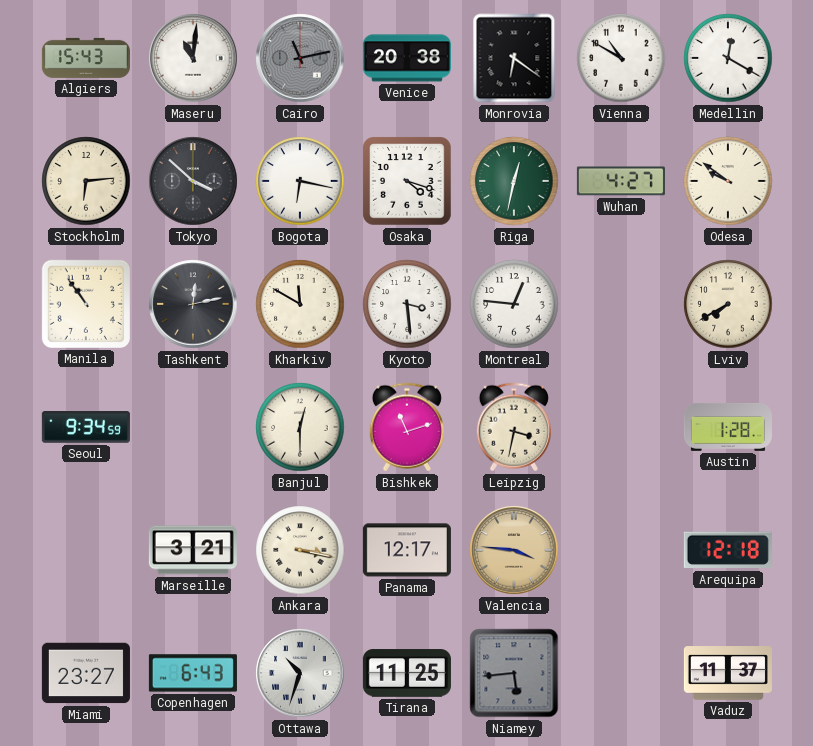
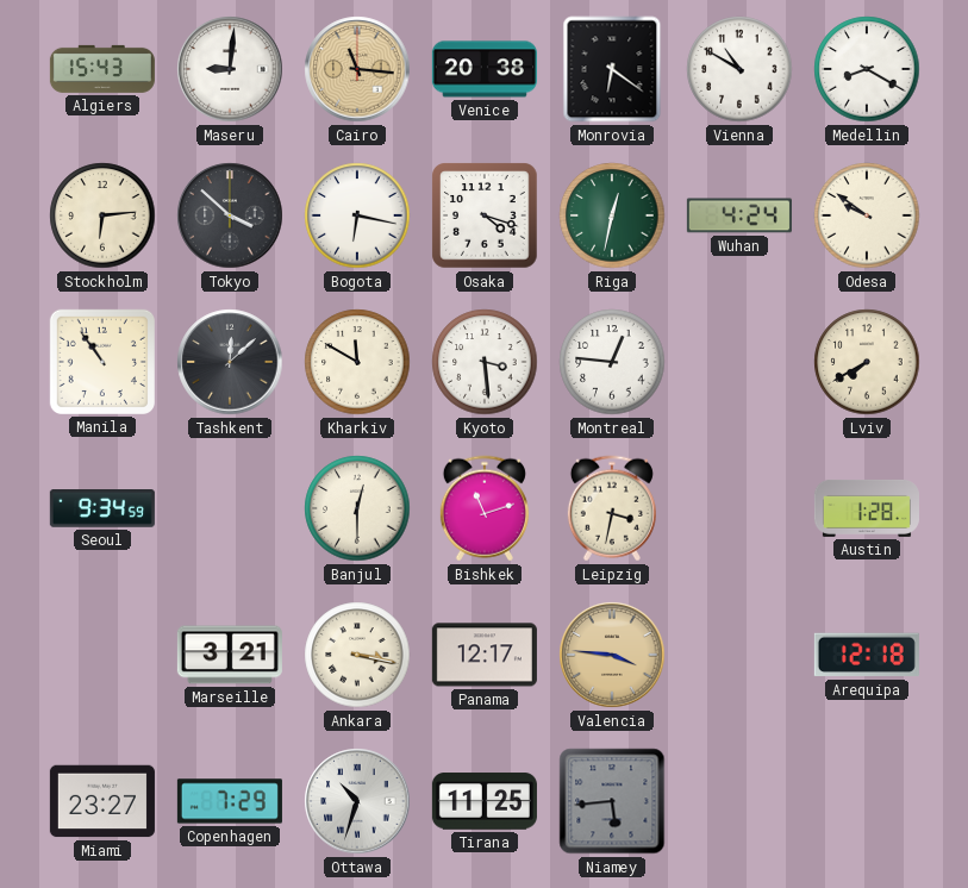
Maseru: 11:01 -> 9:01
Cairo: 11:13 -> 11:16
Cairo dial: grey -> champagne
Medellin: 12:20 -> 8:20
Wuhan: 4:27 -> 4:24
Tashkent: 12:13 -> 12:08
Copenhagen: 6:43 -> 7:29
Vaduz: 11:37 -> none
